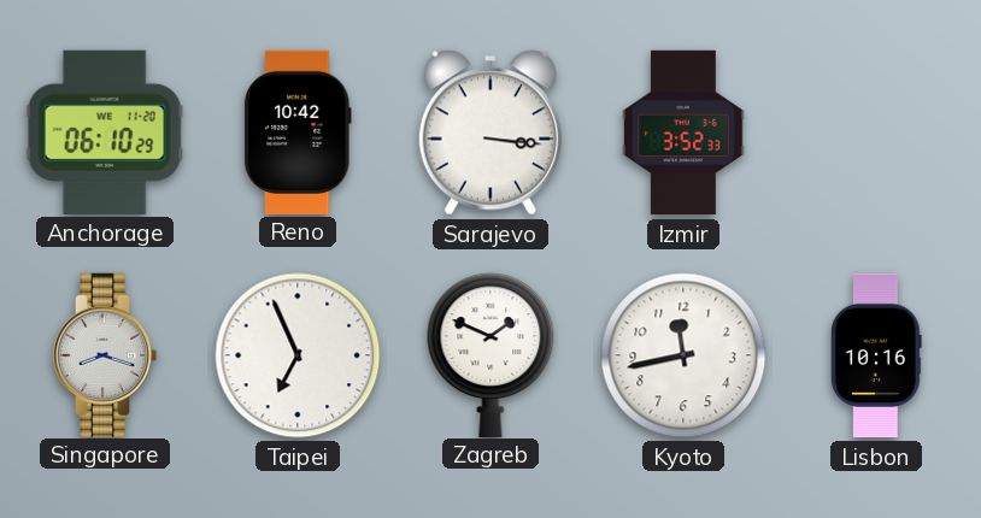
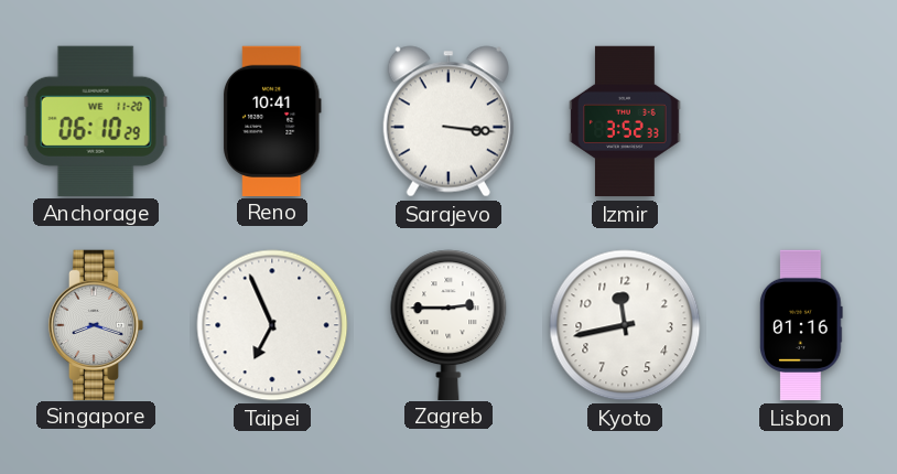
Reno: 10:42 -> 10:41
Zagreb: 1:49 -> 2:45
Lisbon: 10:16 -> 01:16
